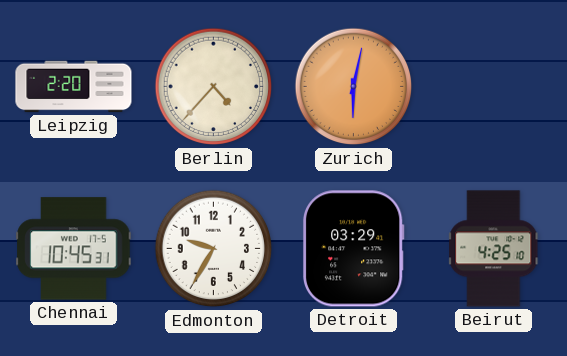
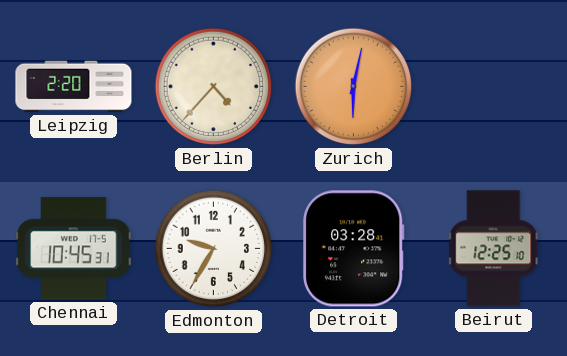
Detroit: 03:29 -> 03:28
Beirut: 4:25 -> 12:25
